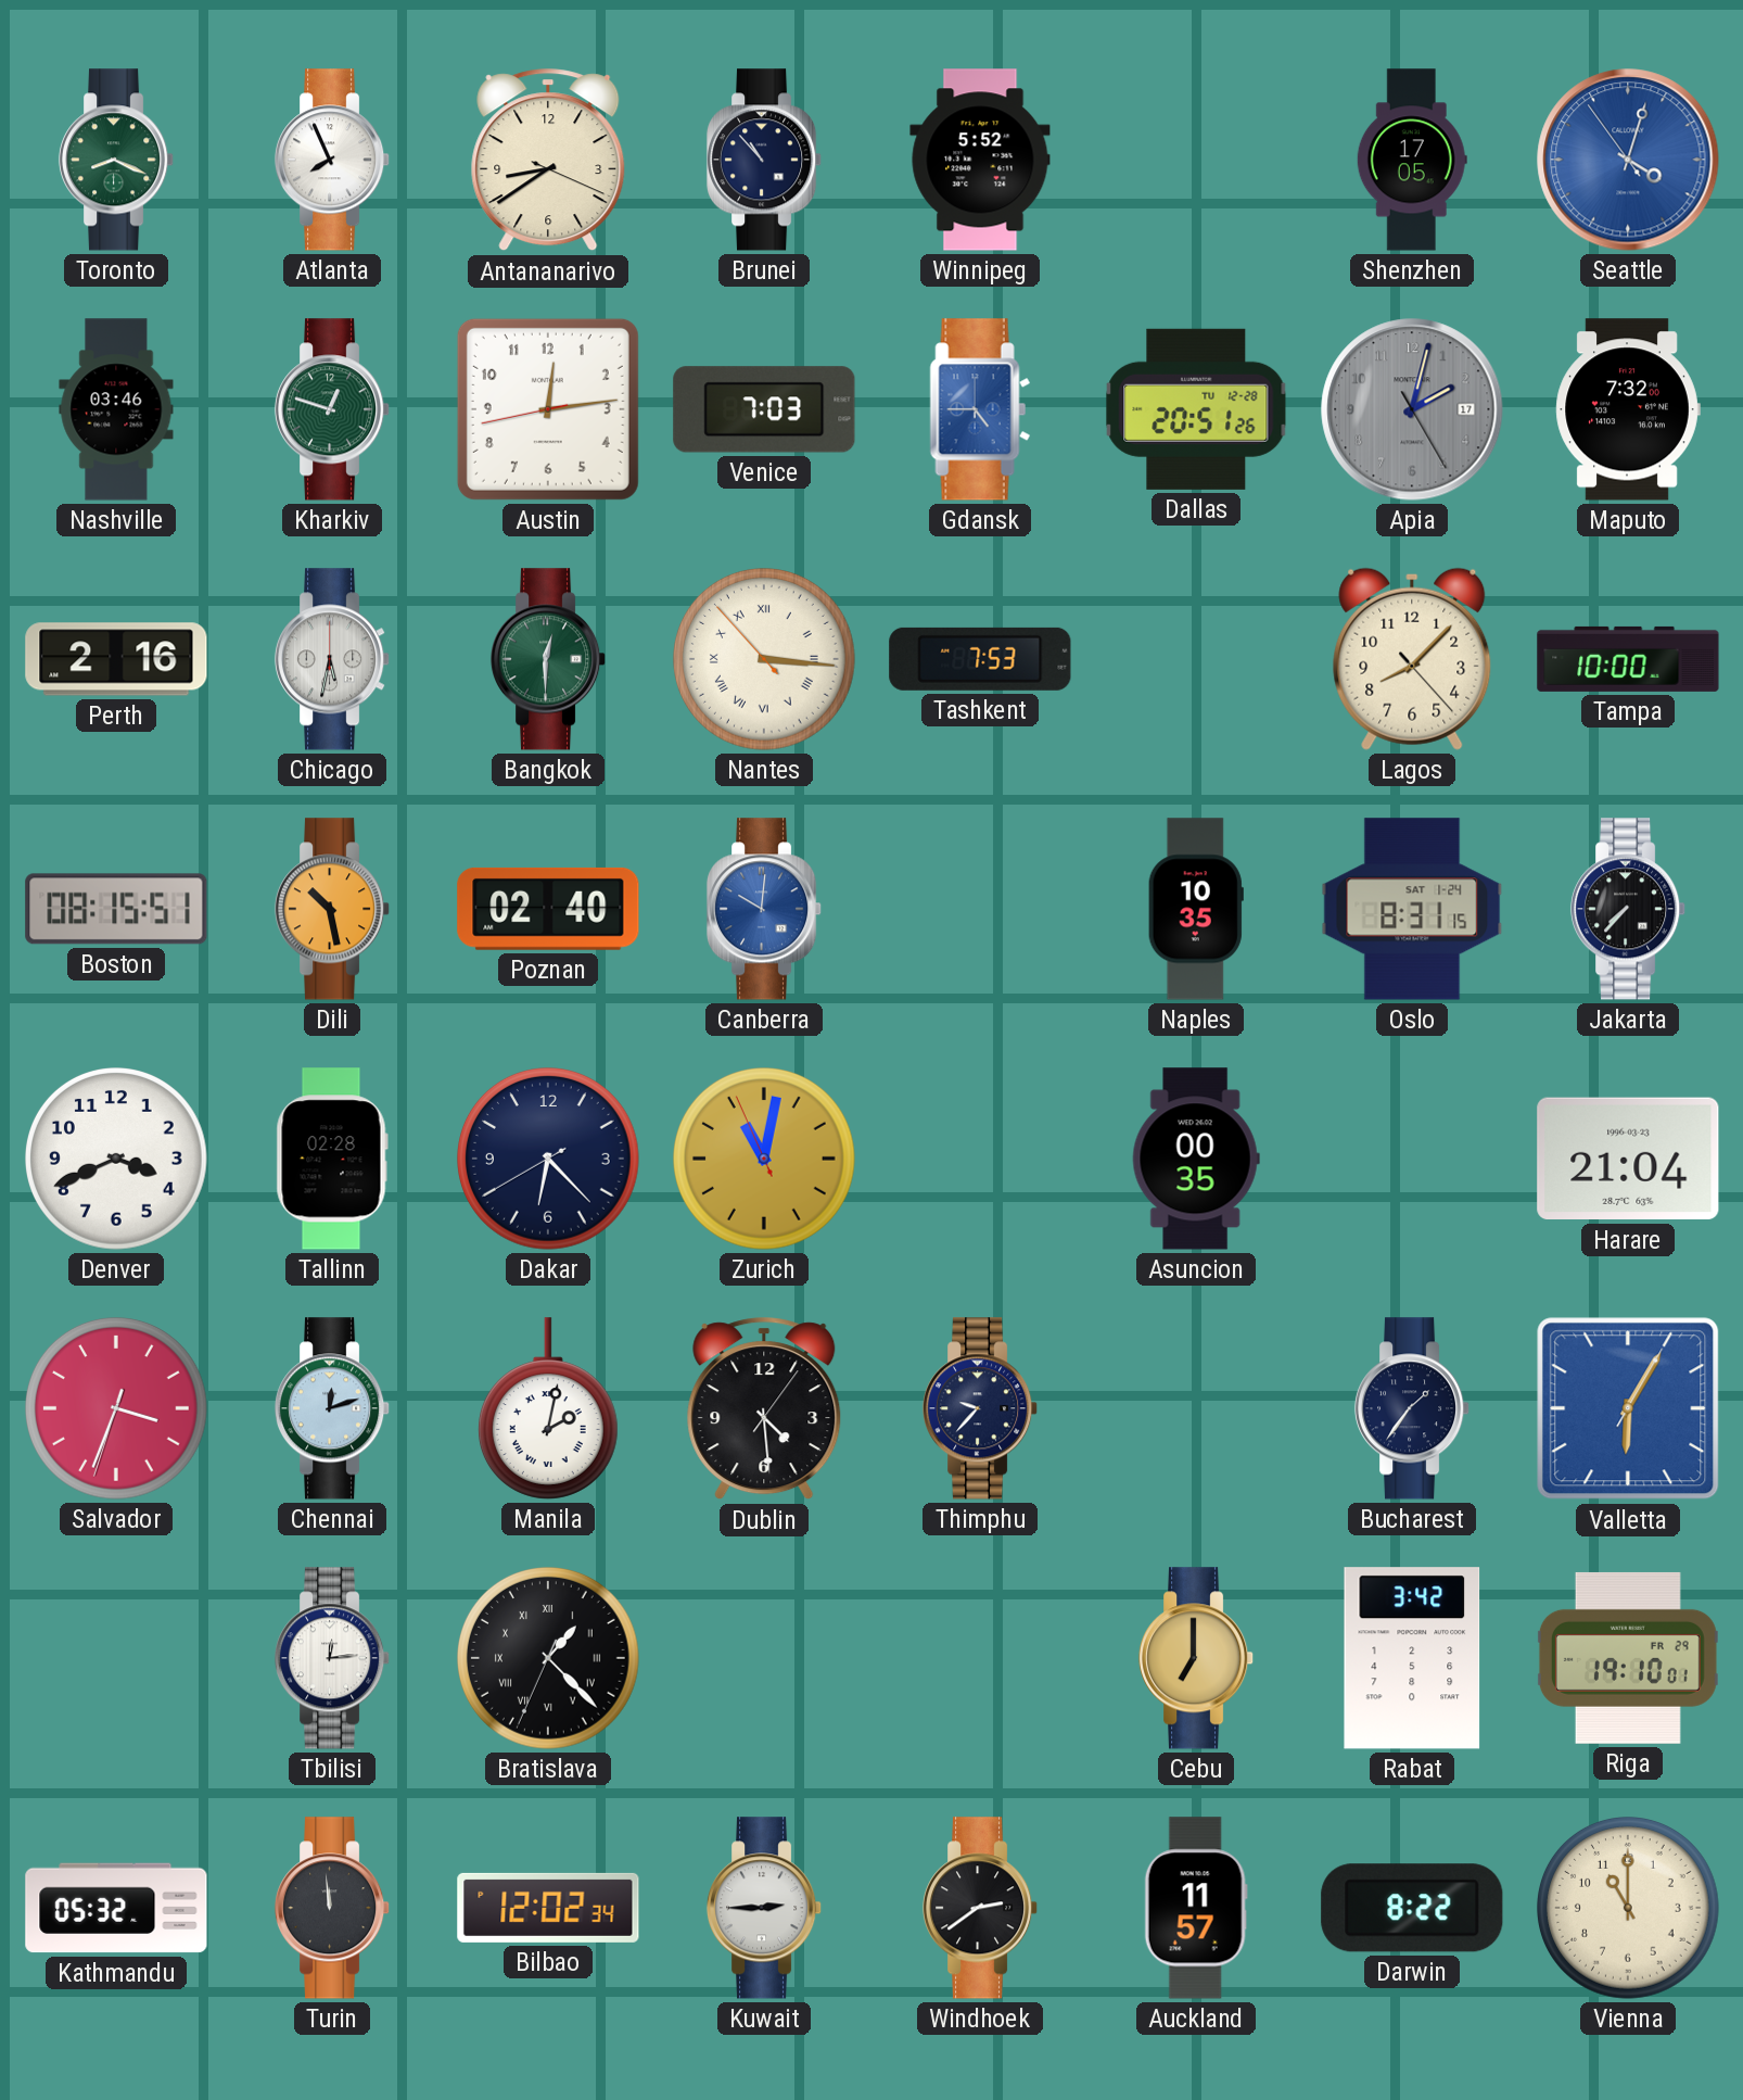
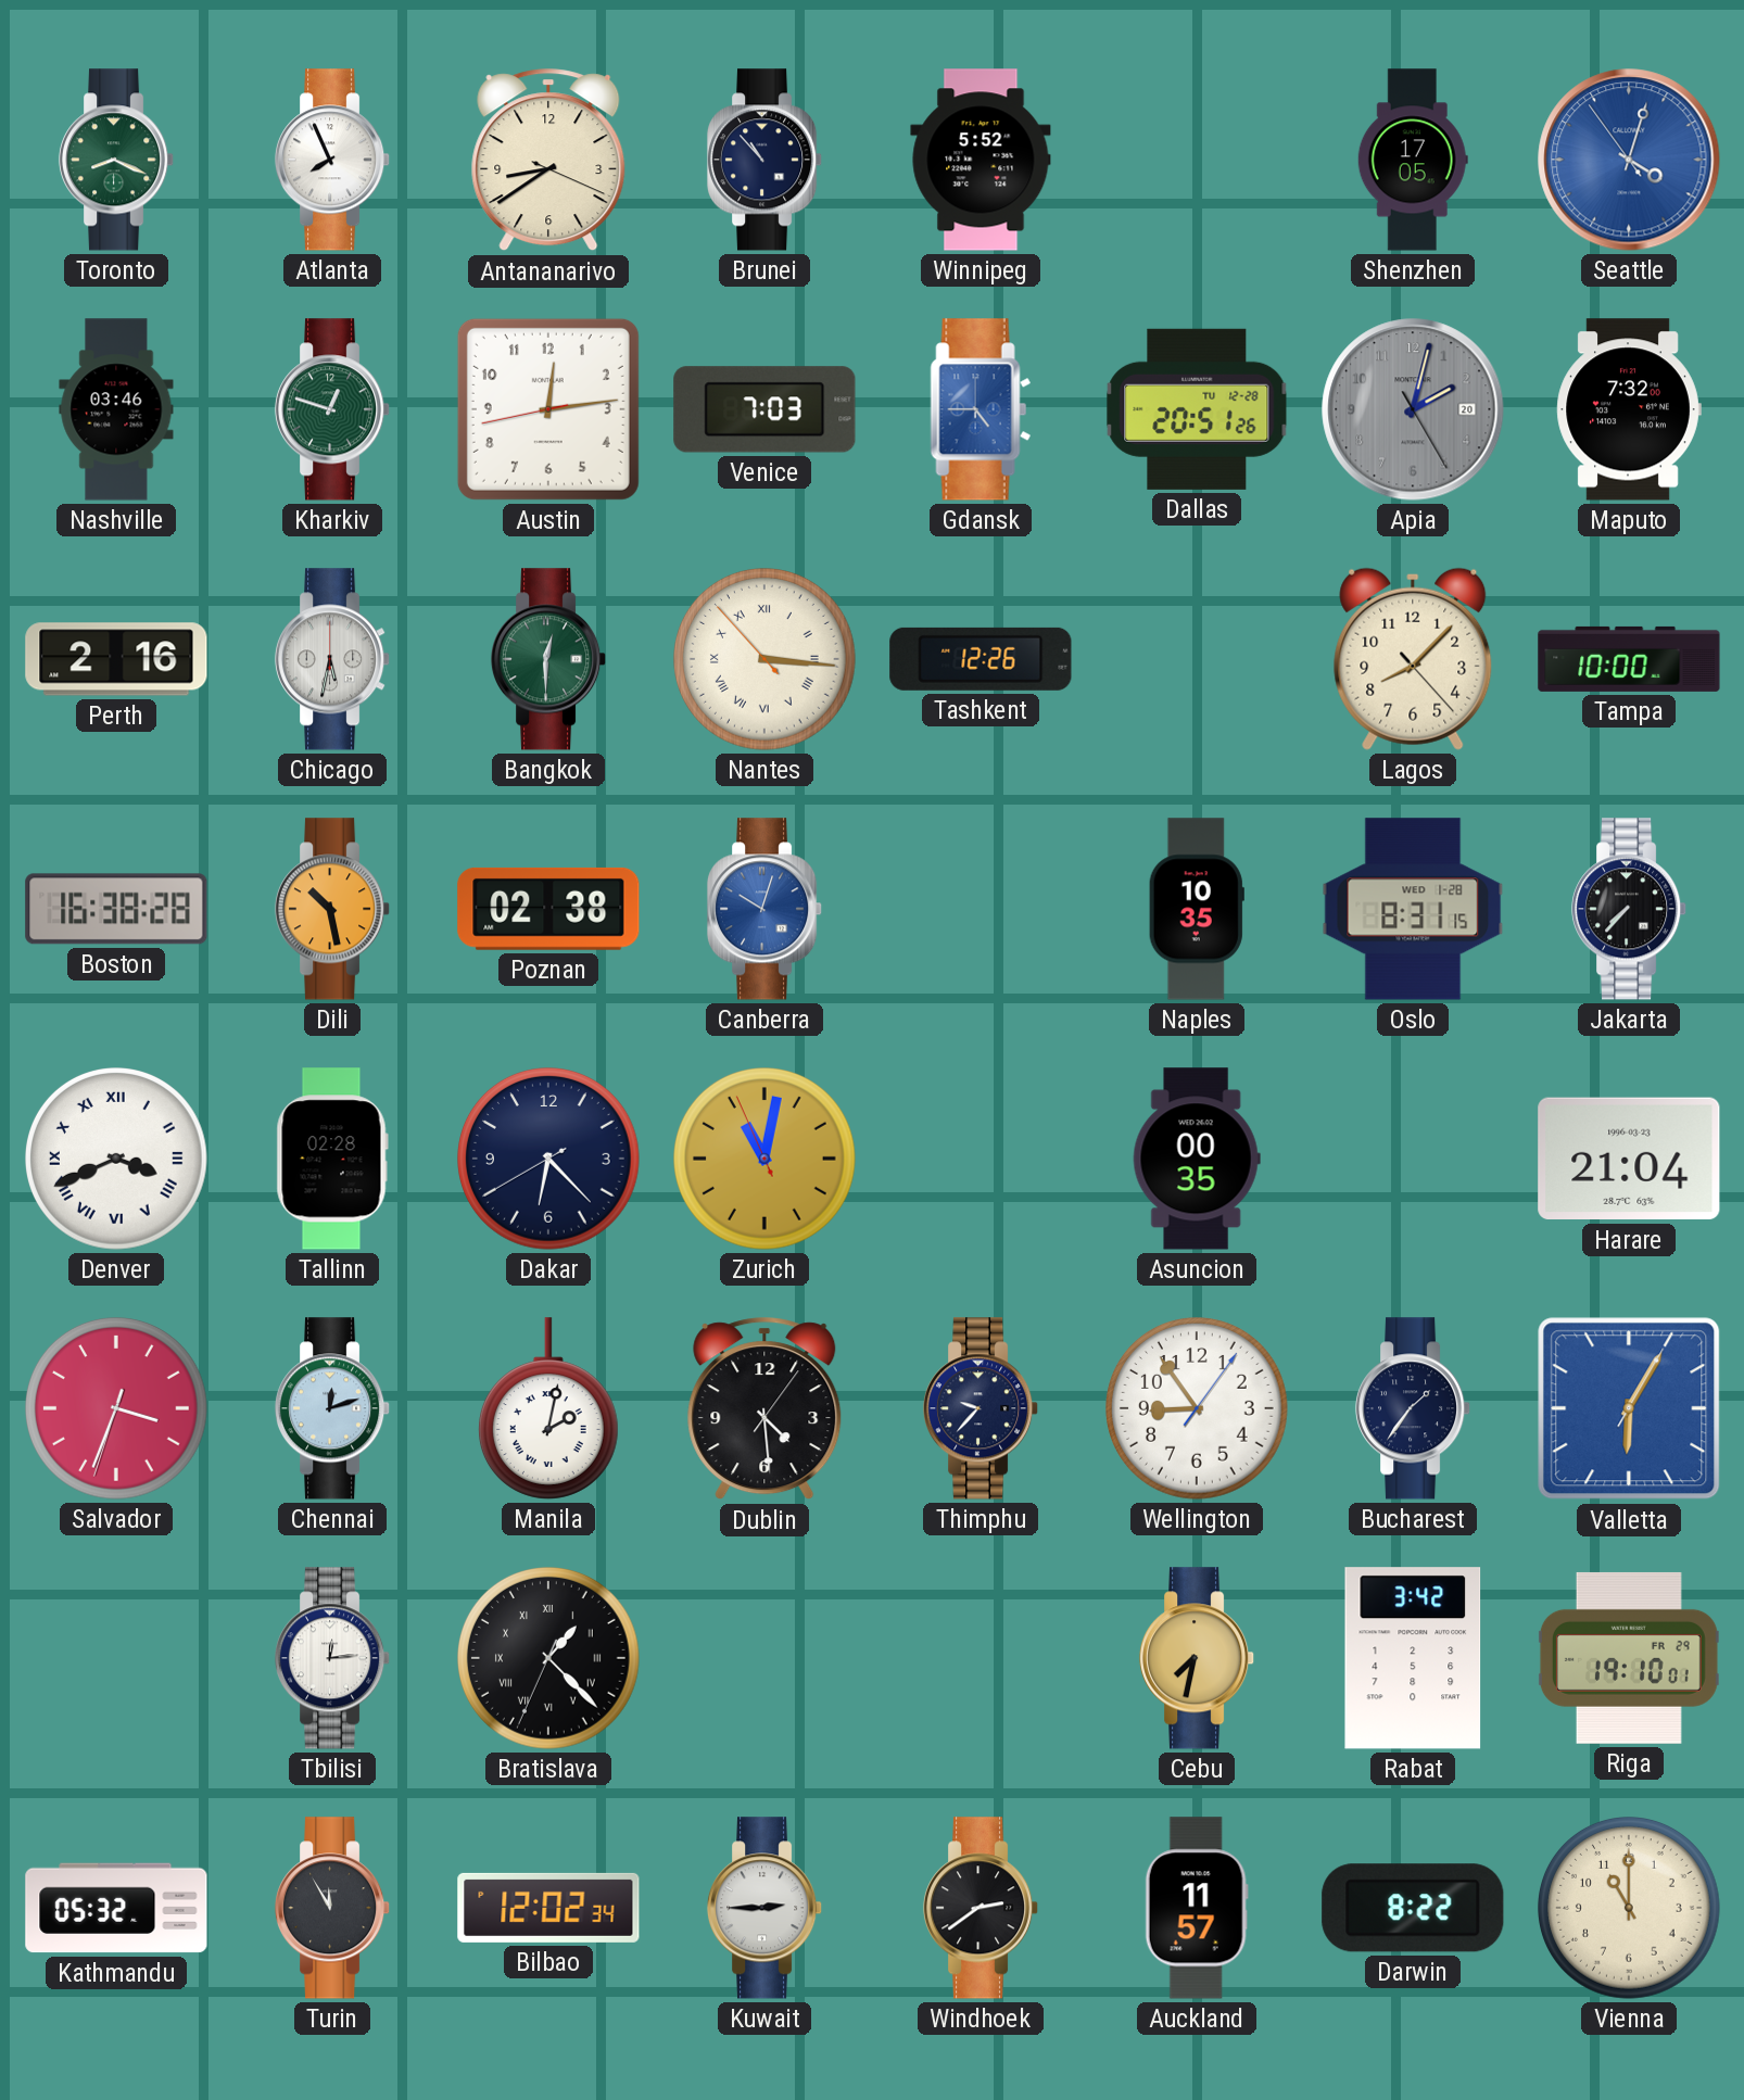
Apia date: 17 -> 20
Tashkent: 7:53 -> 12:26
Boston: 08:15 -> 16:38
Poznan: 02:40 -> 02:38
Canberra: 10:01 -> 10:03
Oslo date: SAT 1-24 -> WED 1-28
Denver numerals: Arabic -> Roman
Wellington: none -> 8:54
Cebu: 7:00 -> 7:32
Turin: 11:59 -> 11:55
